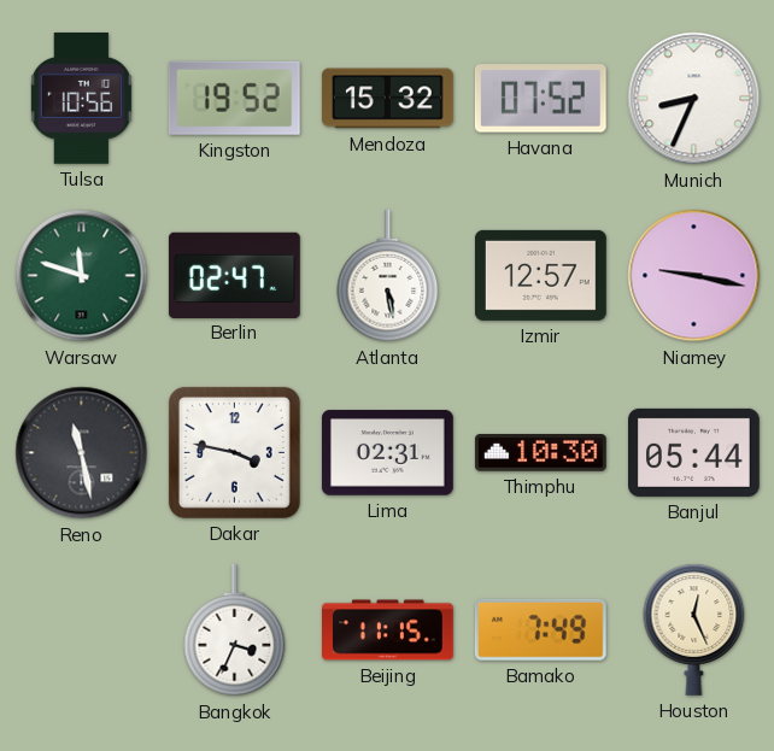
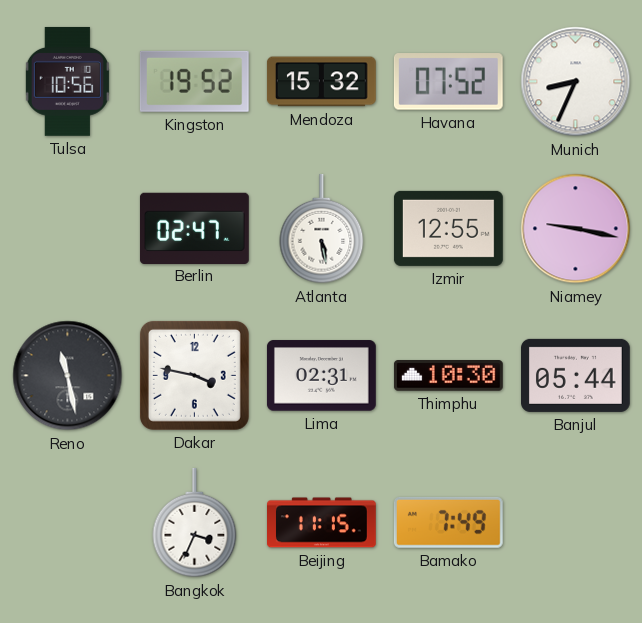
Warsaw: 11:48 -> none
Izmir: 12:57 -> 12:55
Houston: 12:26 -> none
